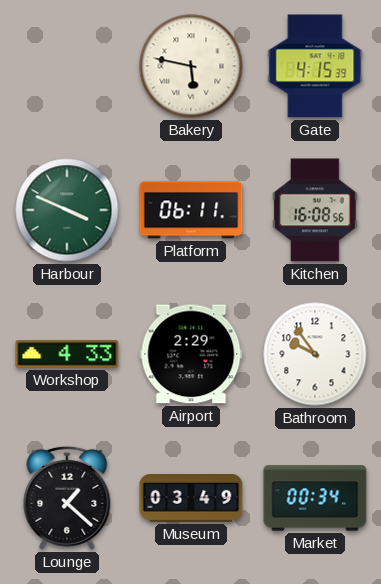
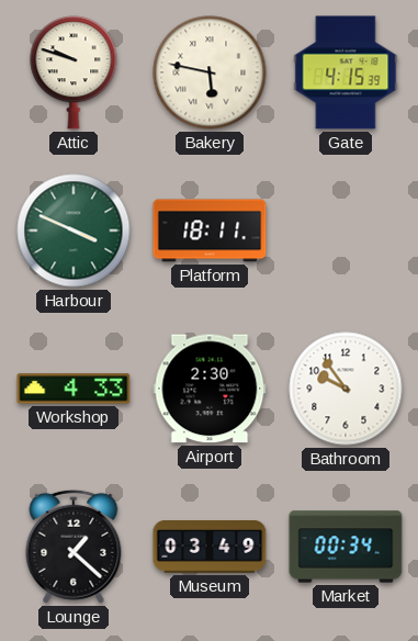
Attic: none -> 9:48
Platform: 06:11 -> 18:11
Kitchen: 16:08 -> none
Airport: 2:29 -> 2:30
